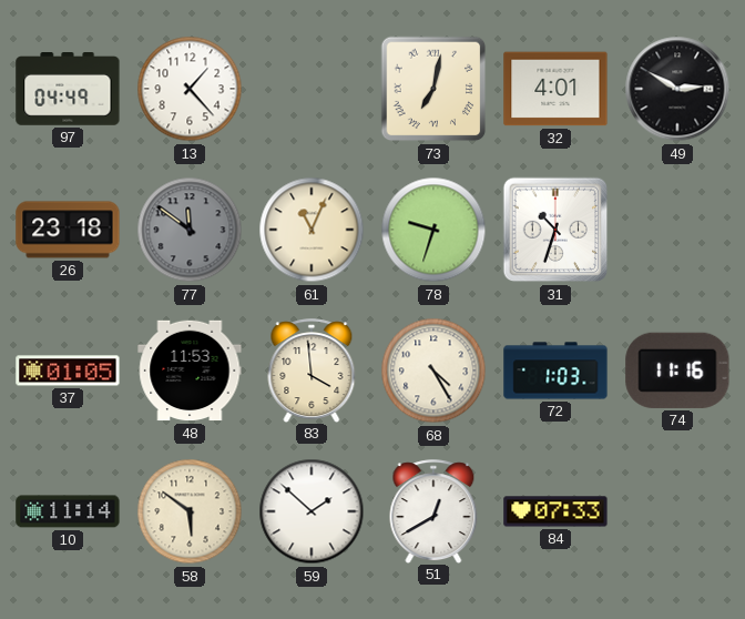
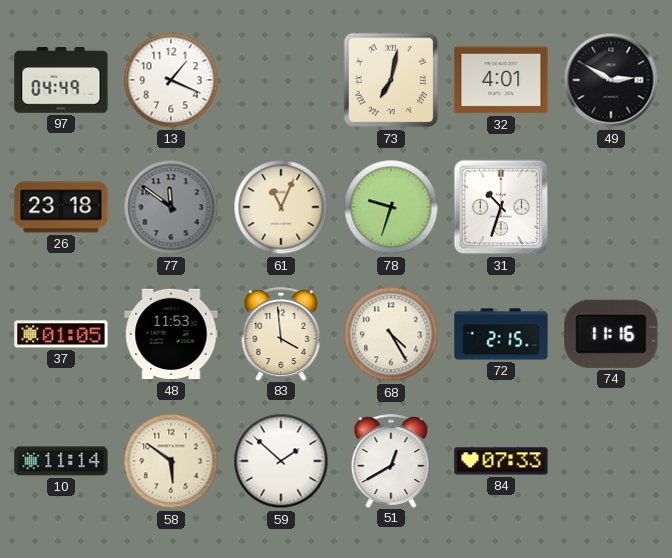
13: 1:23 -> 1:19
72: 1:03 -> 2:15
